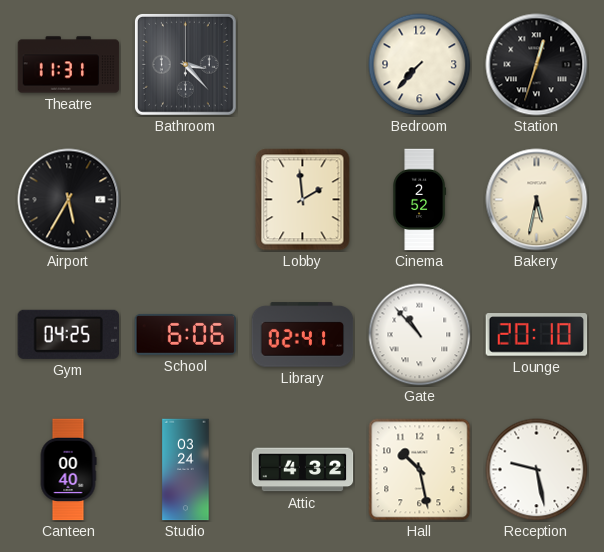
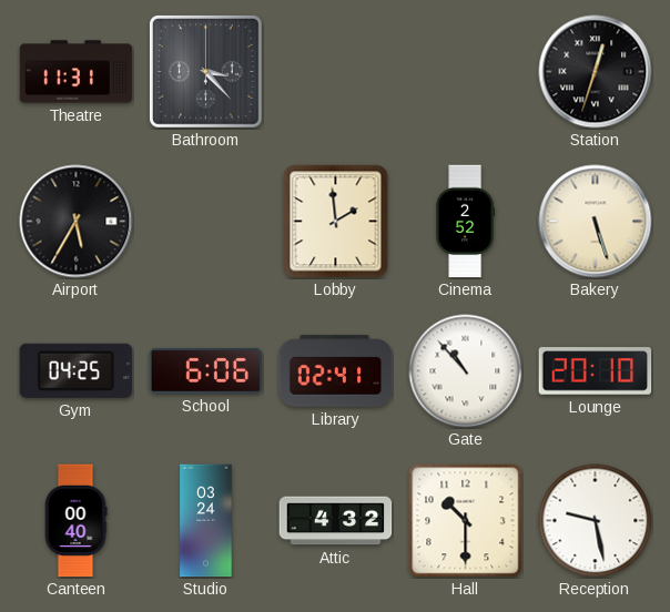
Bedroom: 7:37 -> none
Bakery: 5:32 -> 5:27
Hall: 10:28 -> 10:30
